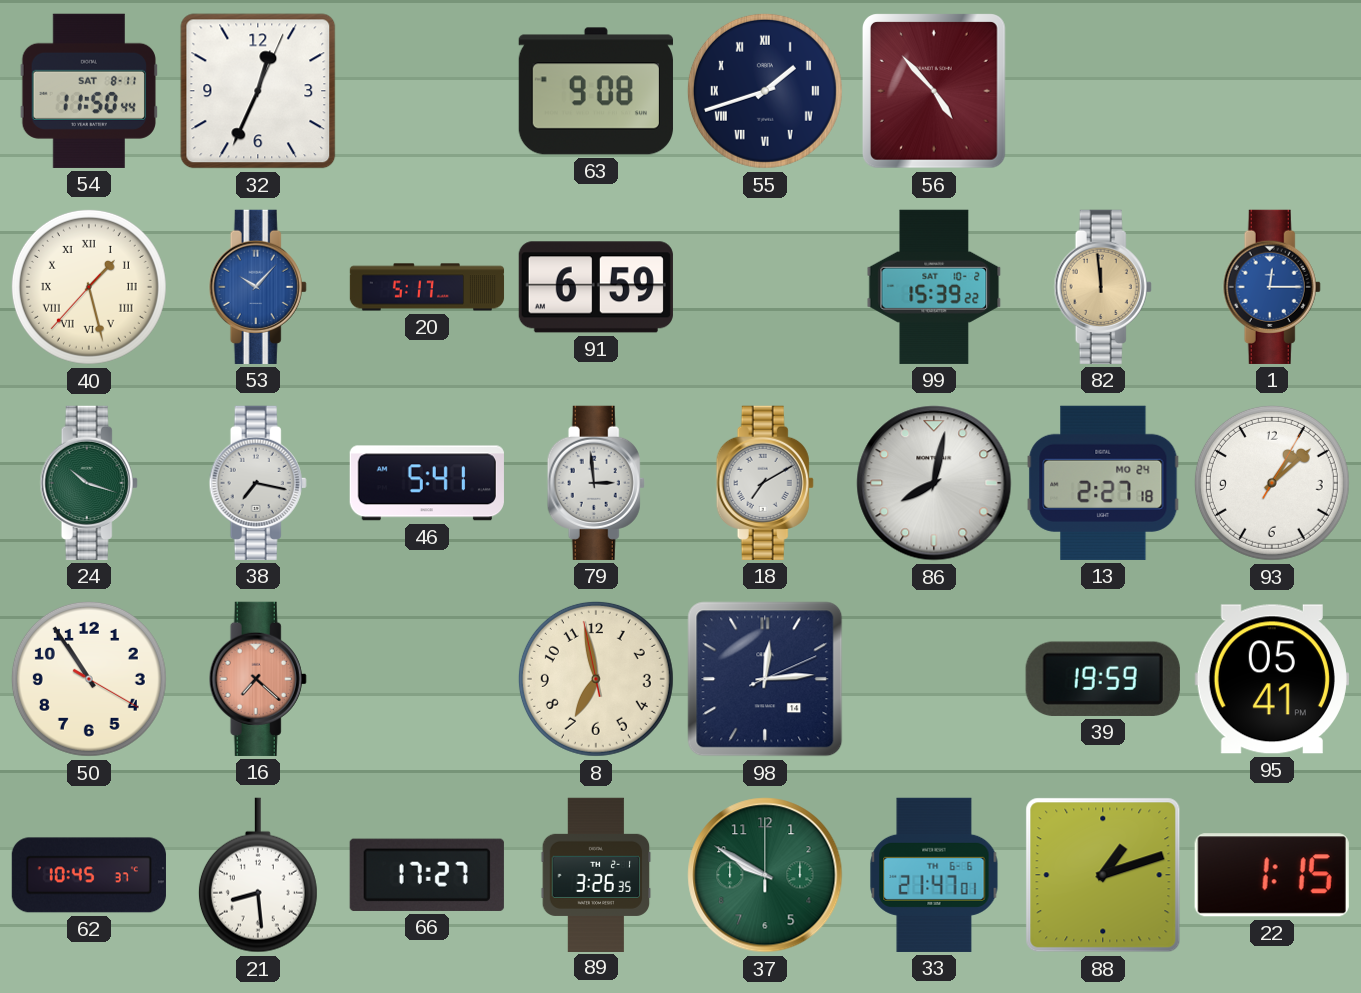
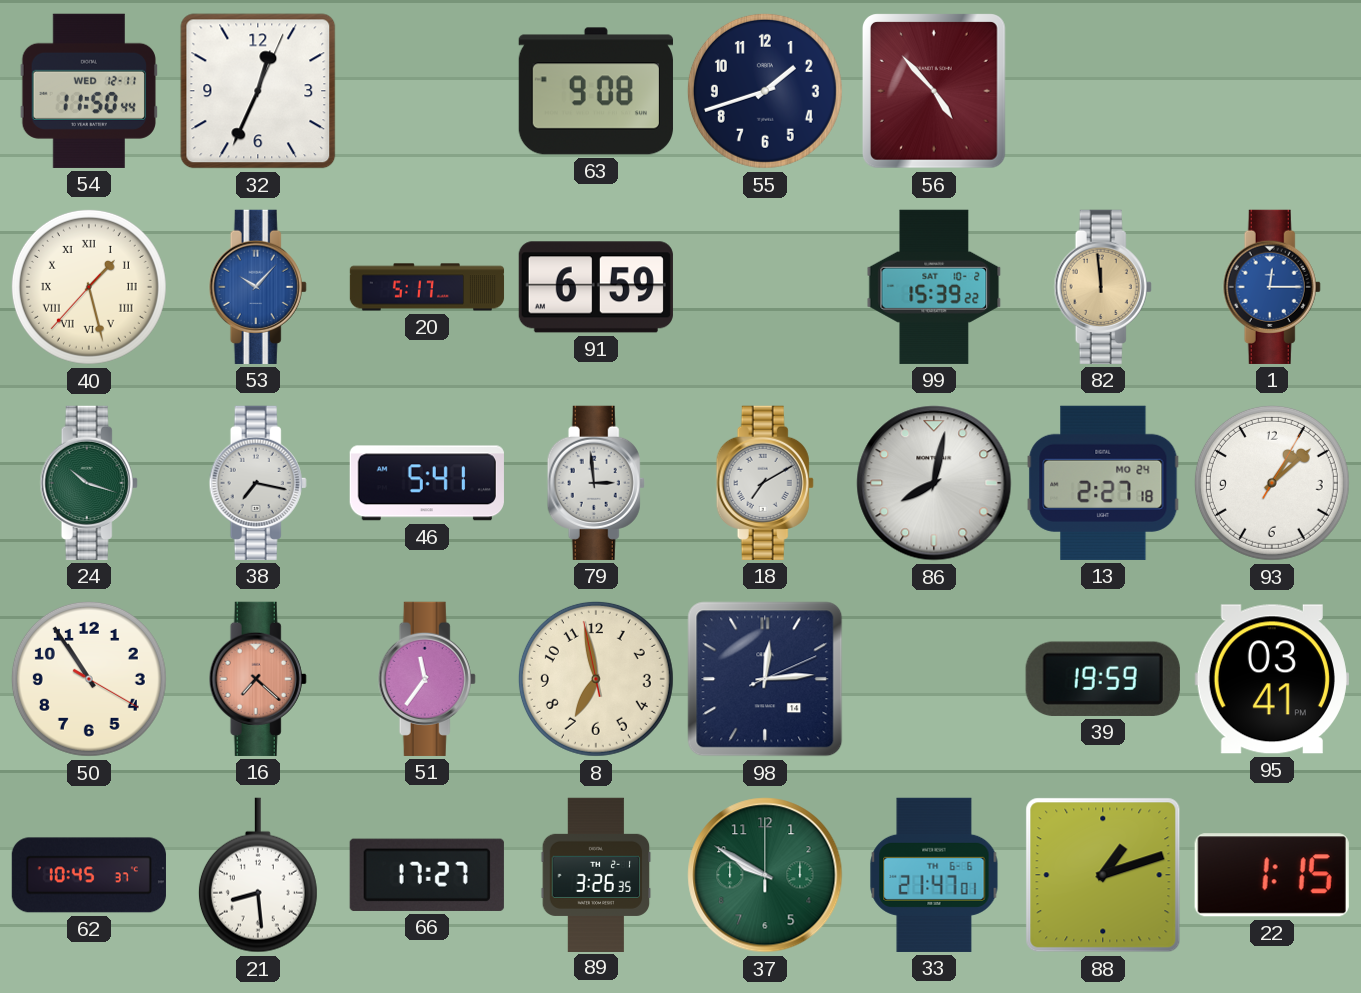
54 date: SAT 8-11 -> WED 12-11
55 numerals: Roman -> Arabic
51: none -> 11:36
95: 05:41 -> 03:41
